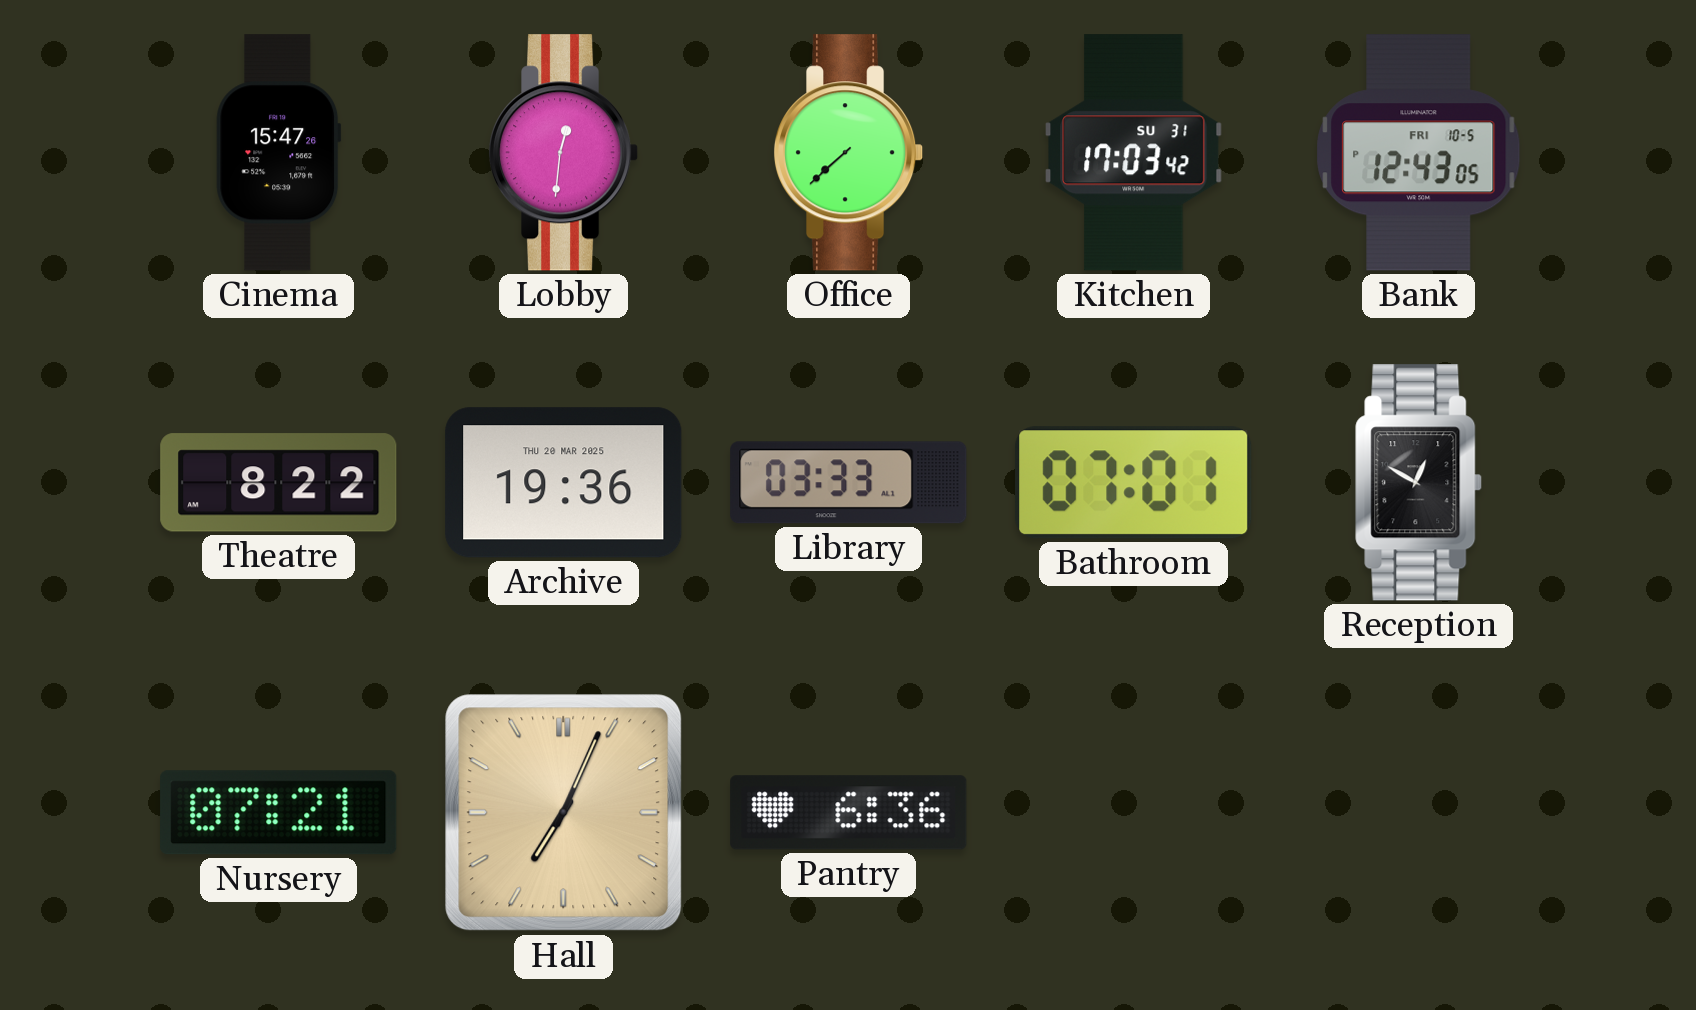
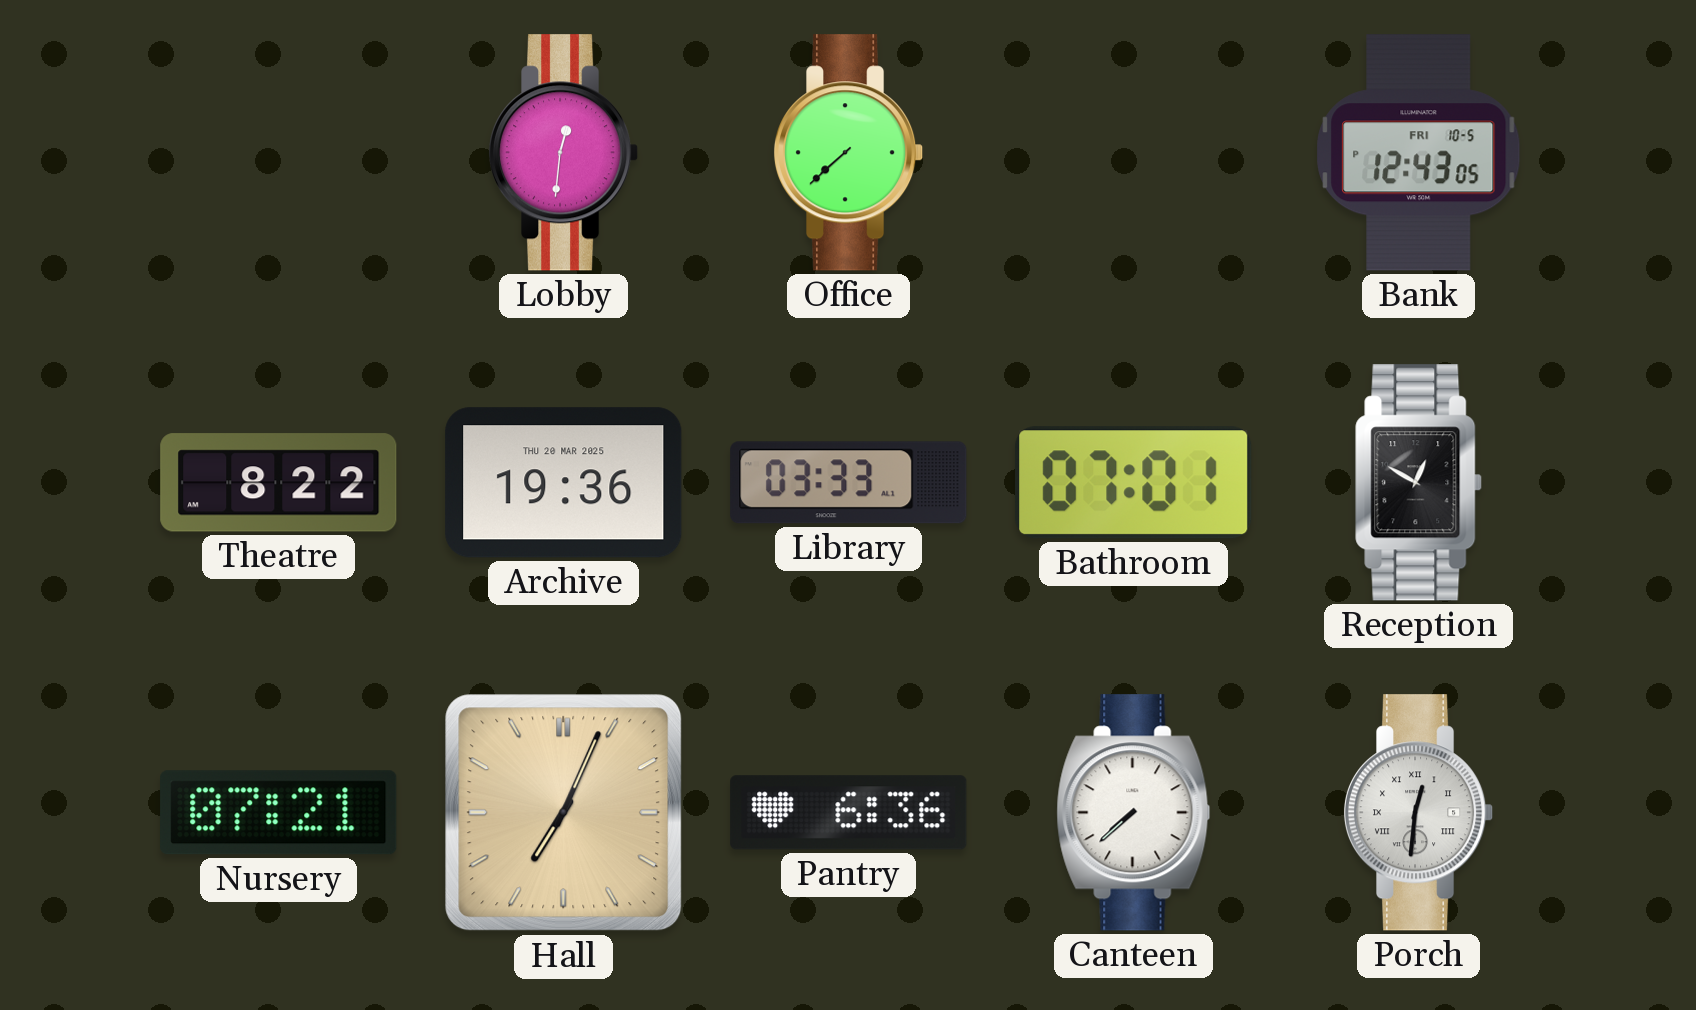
Cinema: 15:47 -> none
Kitchen: 17:03 -> none
Canteen: none -> 7:38
Porch: none -> 12:31
